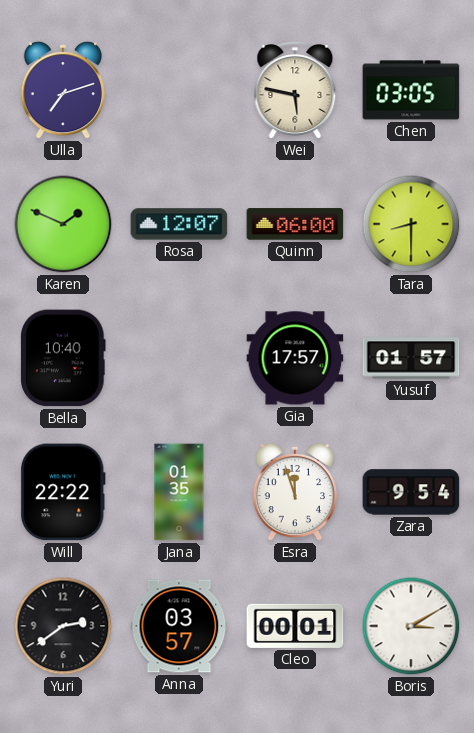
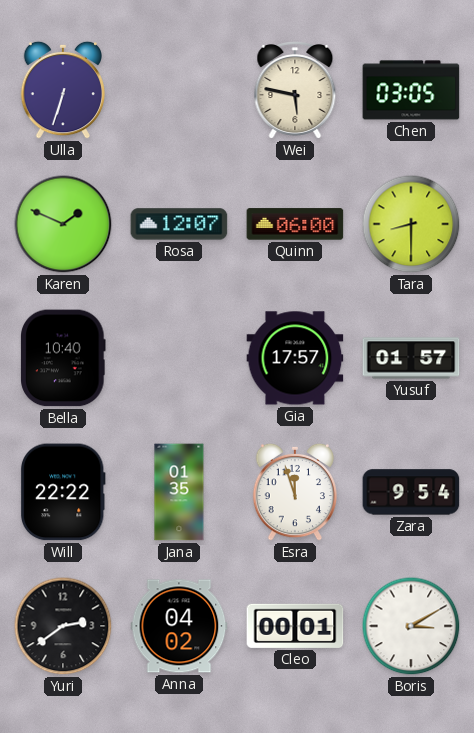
Ulla: 7:12 -> 6:33
Anna: 03:57 -> 04:02
